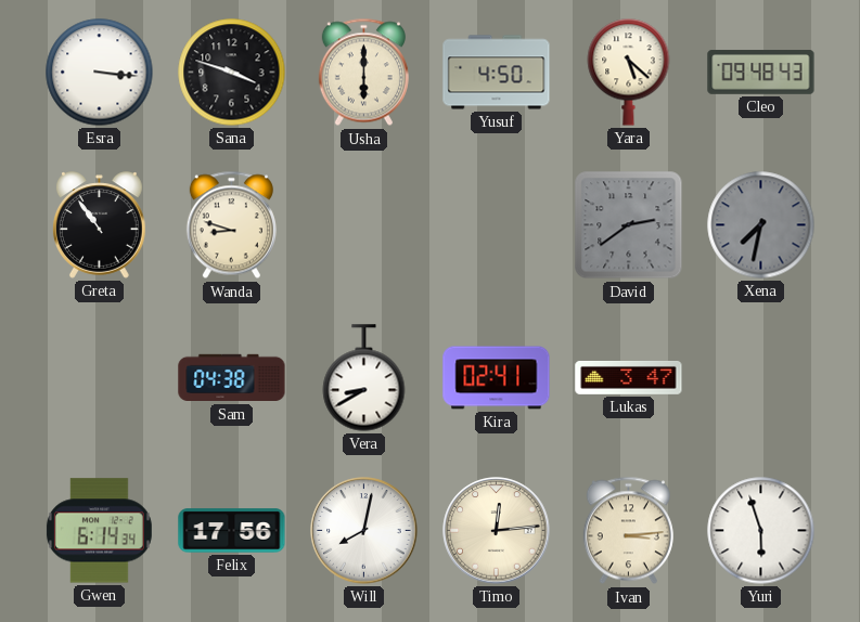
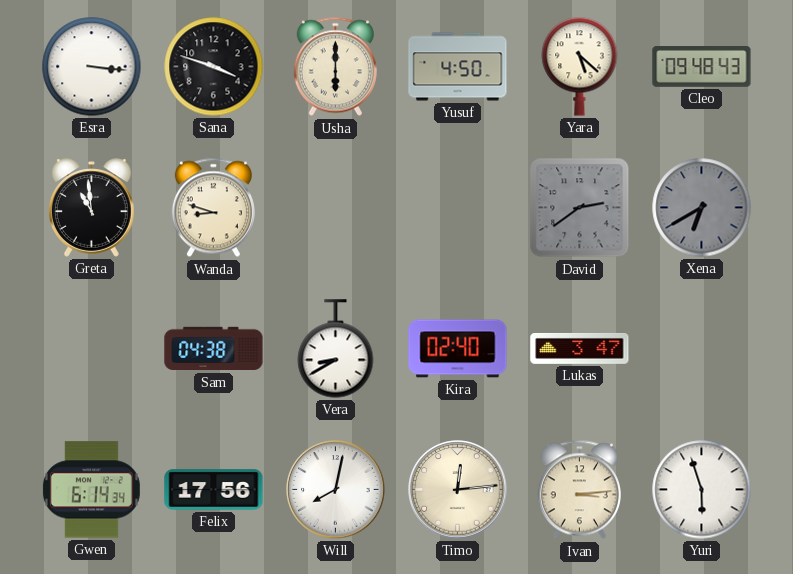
Greta: 10:54 -> 10:59
Xena: 7:32 -> 6:40
Kira: 02:41 -> 02:40
